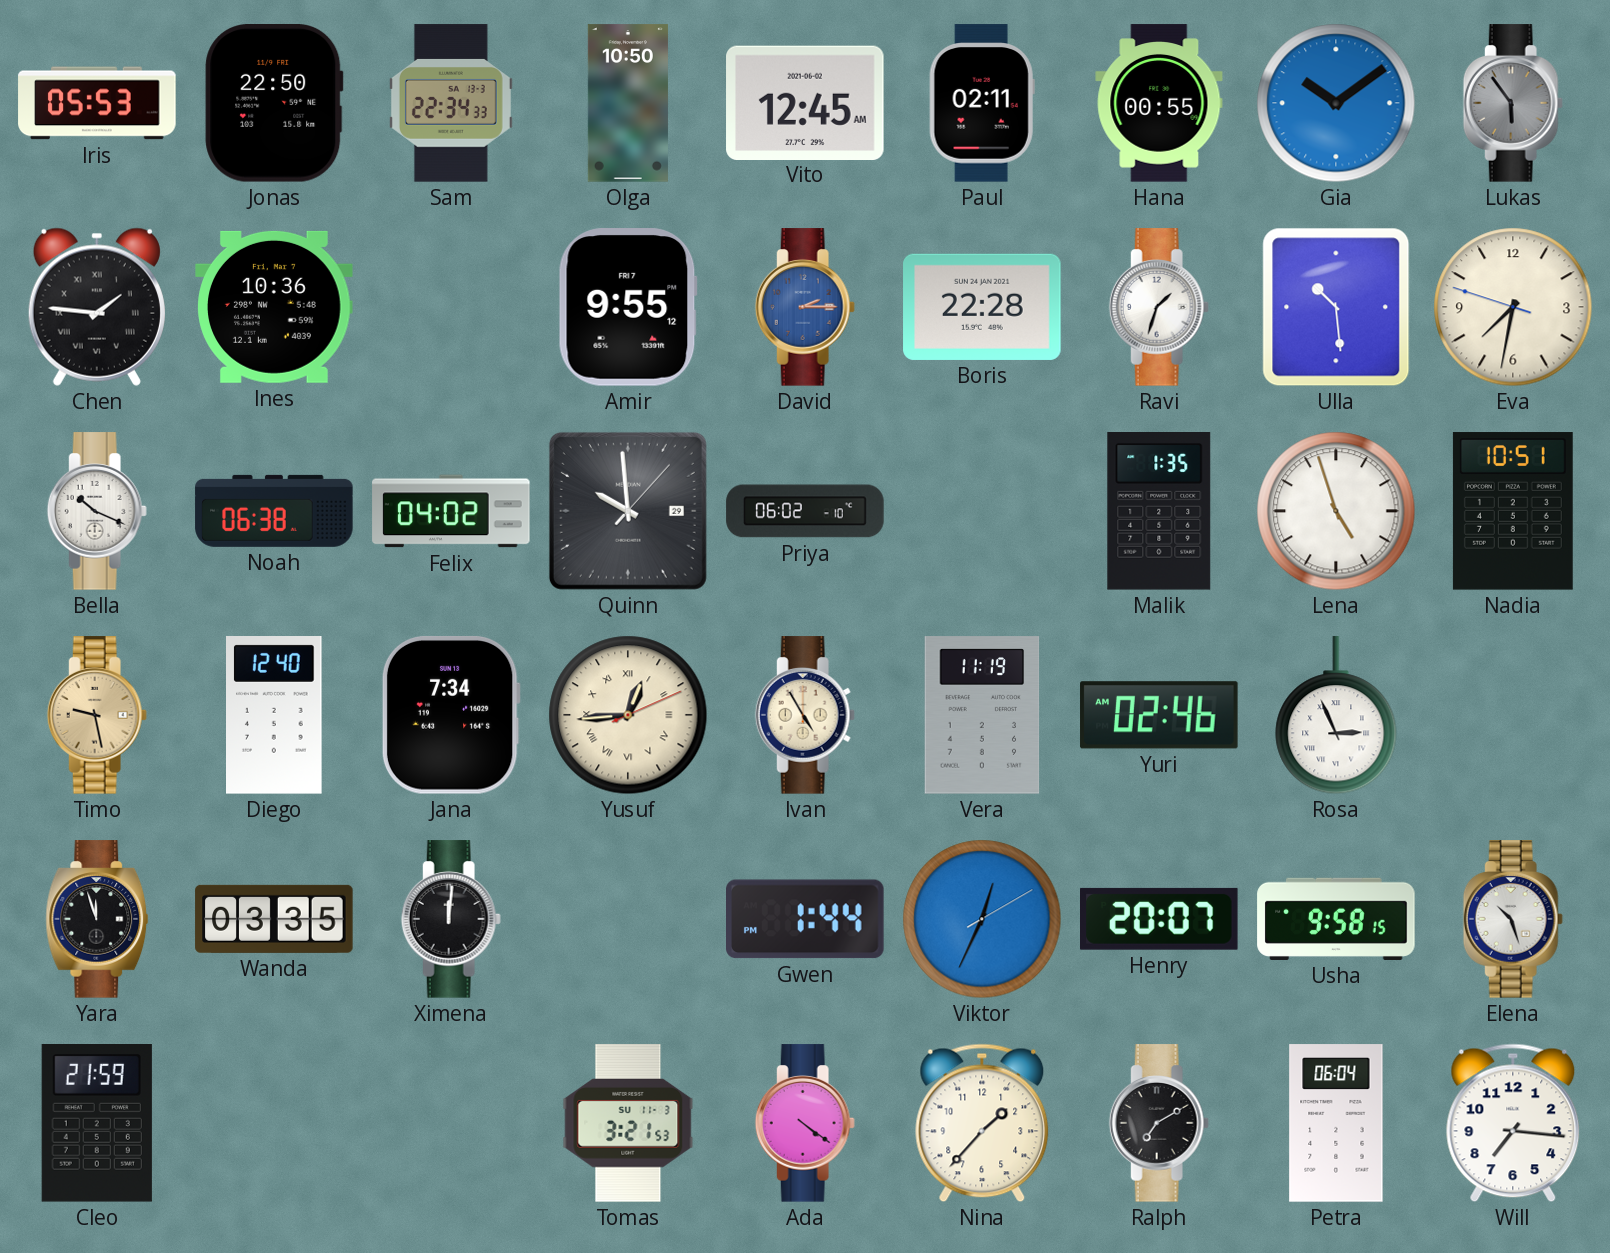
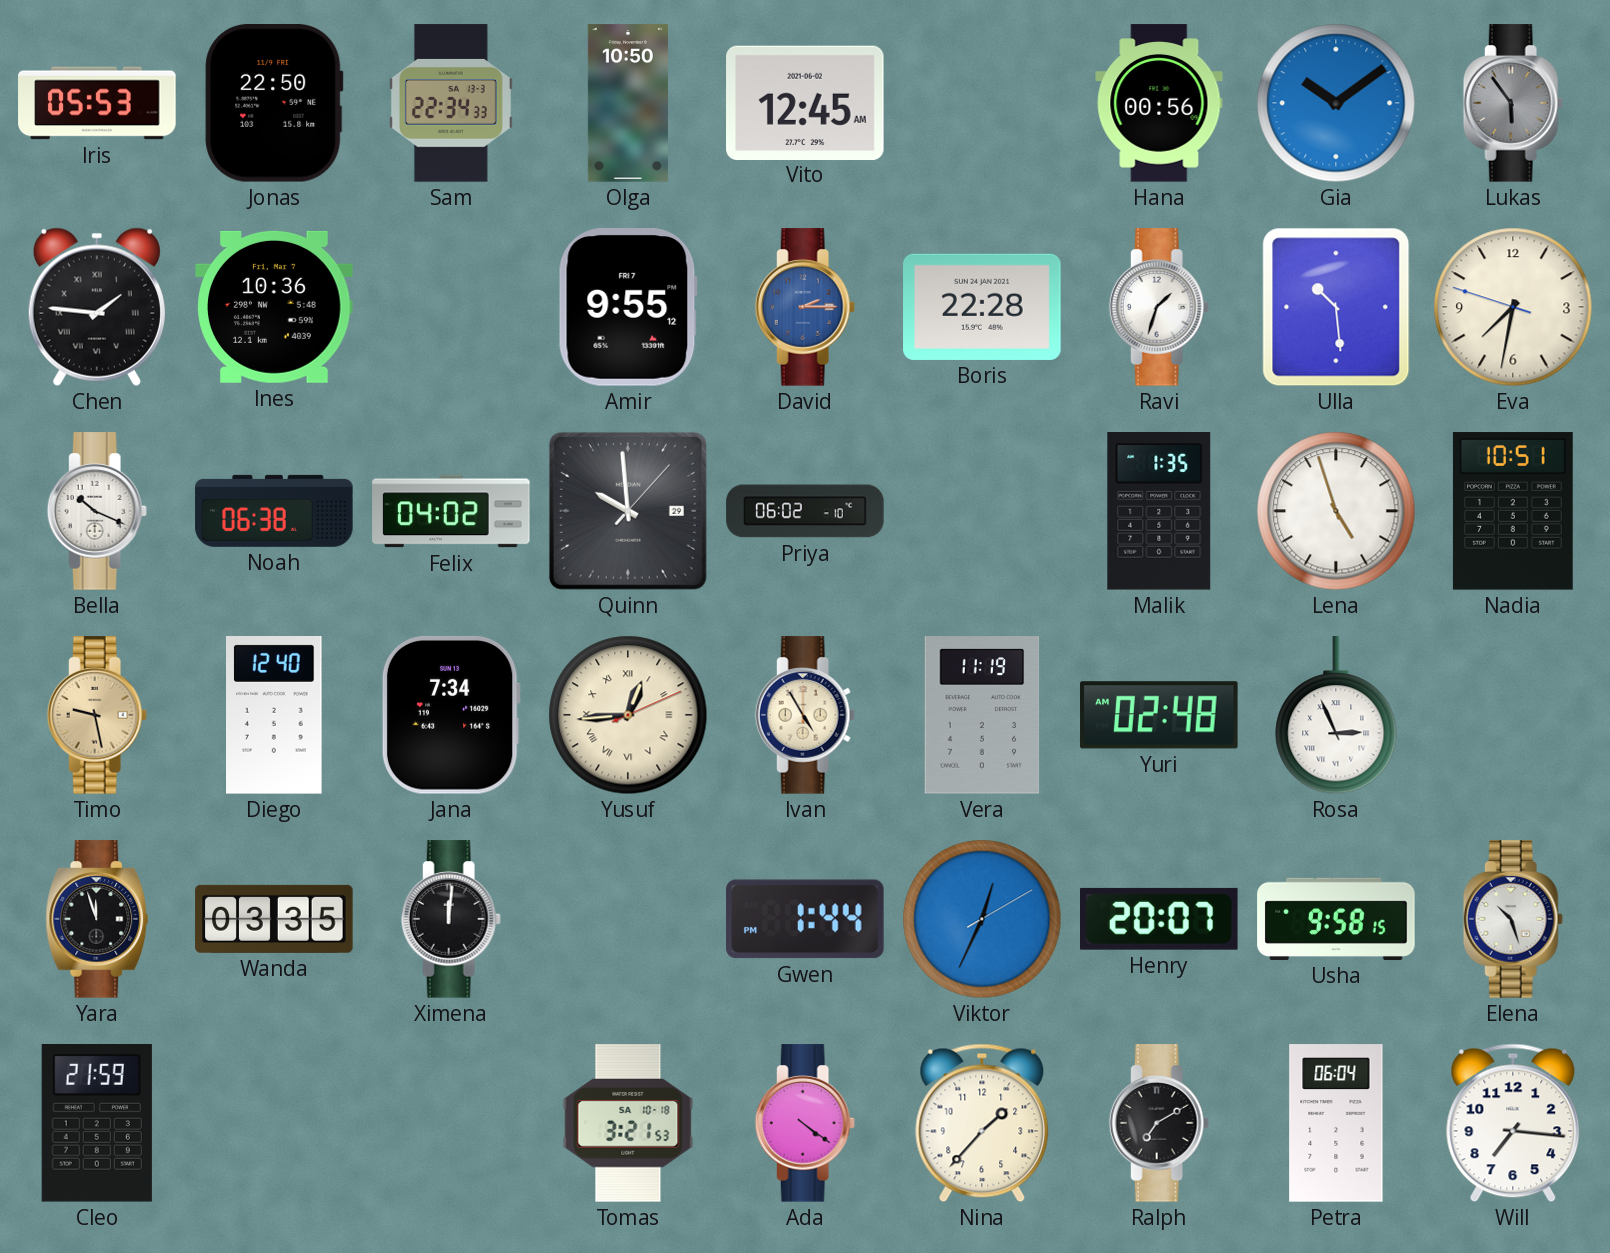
Paul: 02:11 -> none
Hana: 00:55 -> 00:56
Yuri: 02:46 -> 02:48
Tomas date: SU 11-3 -> SA 10-18
